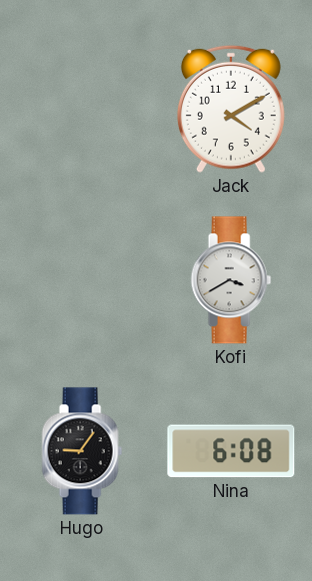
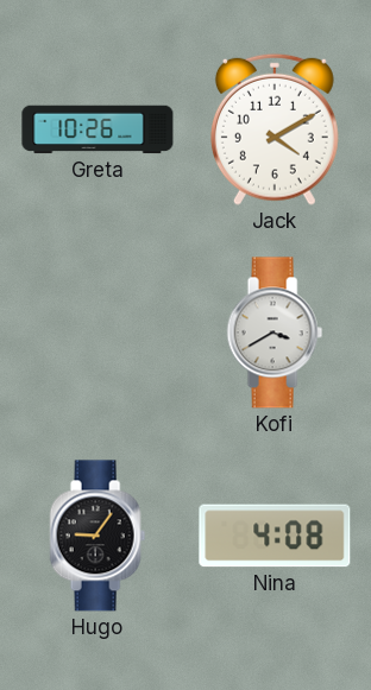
Greta: none -> 10:26
Nina: 6:08 -> 4:08
